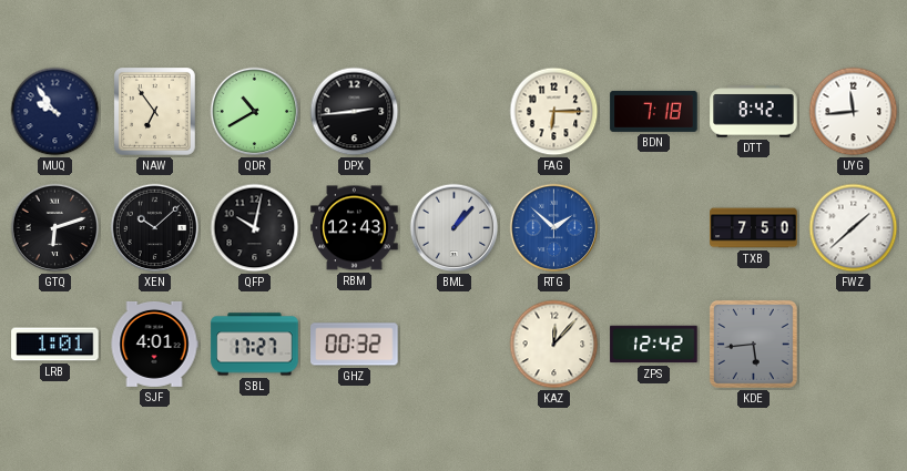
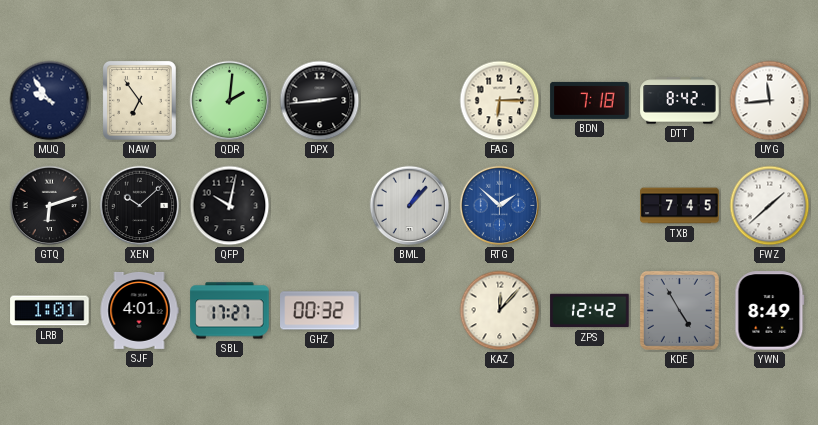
QDR: 10:40 -> 2:01
RBM: 12:43 -> none
TXB: 7:50 -> 7:45
KDE: 5:44 -> 4:55
YWN: none -> 8:49
